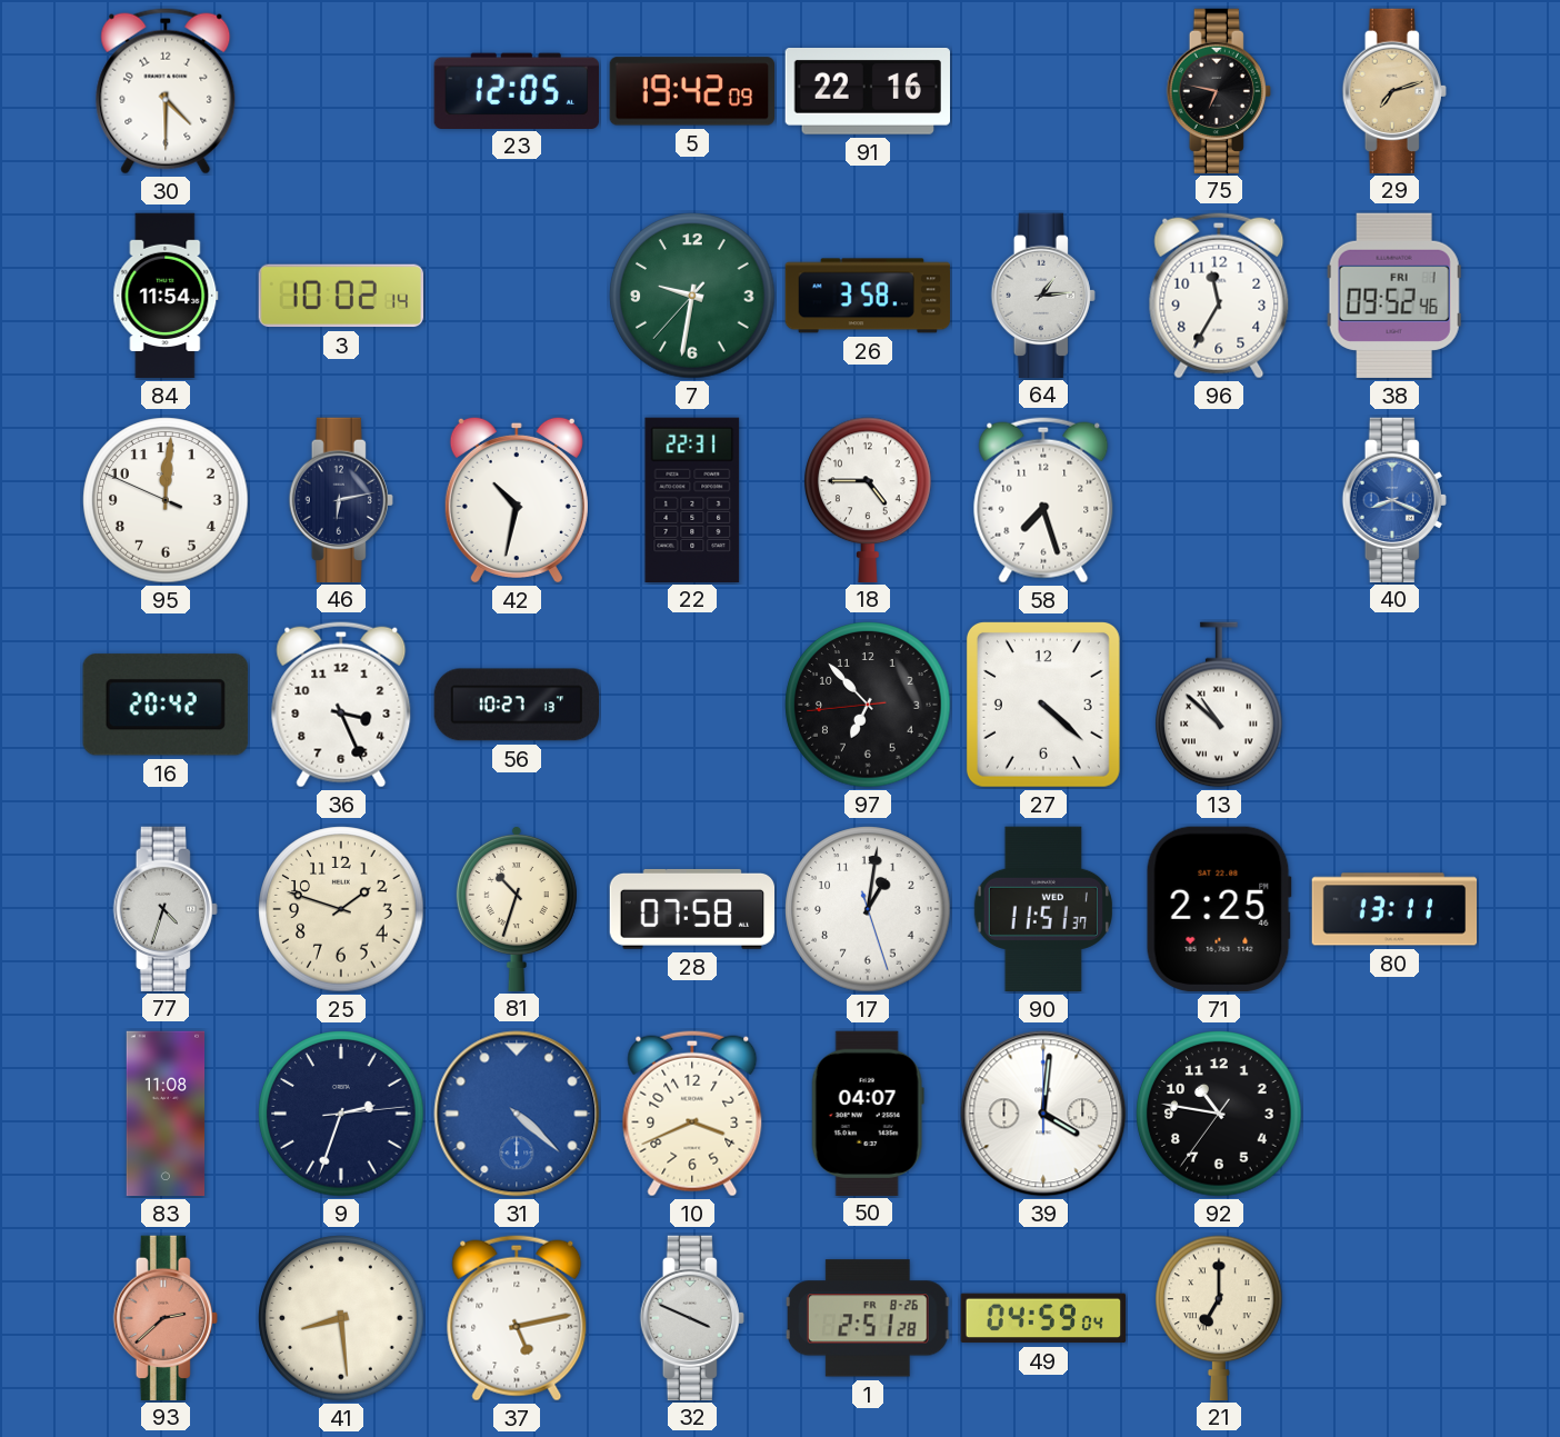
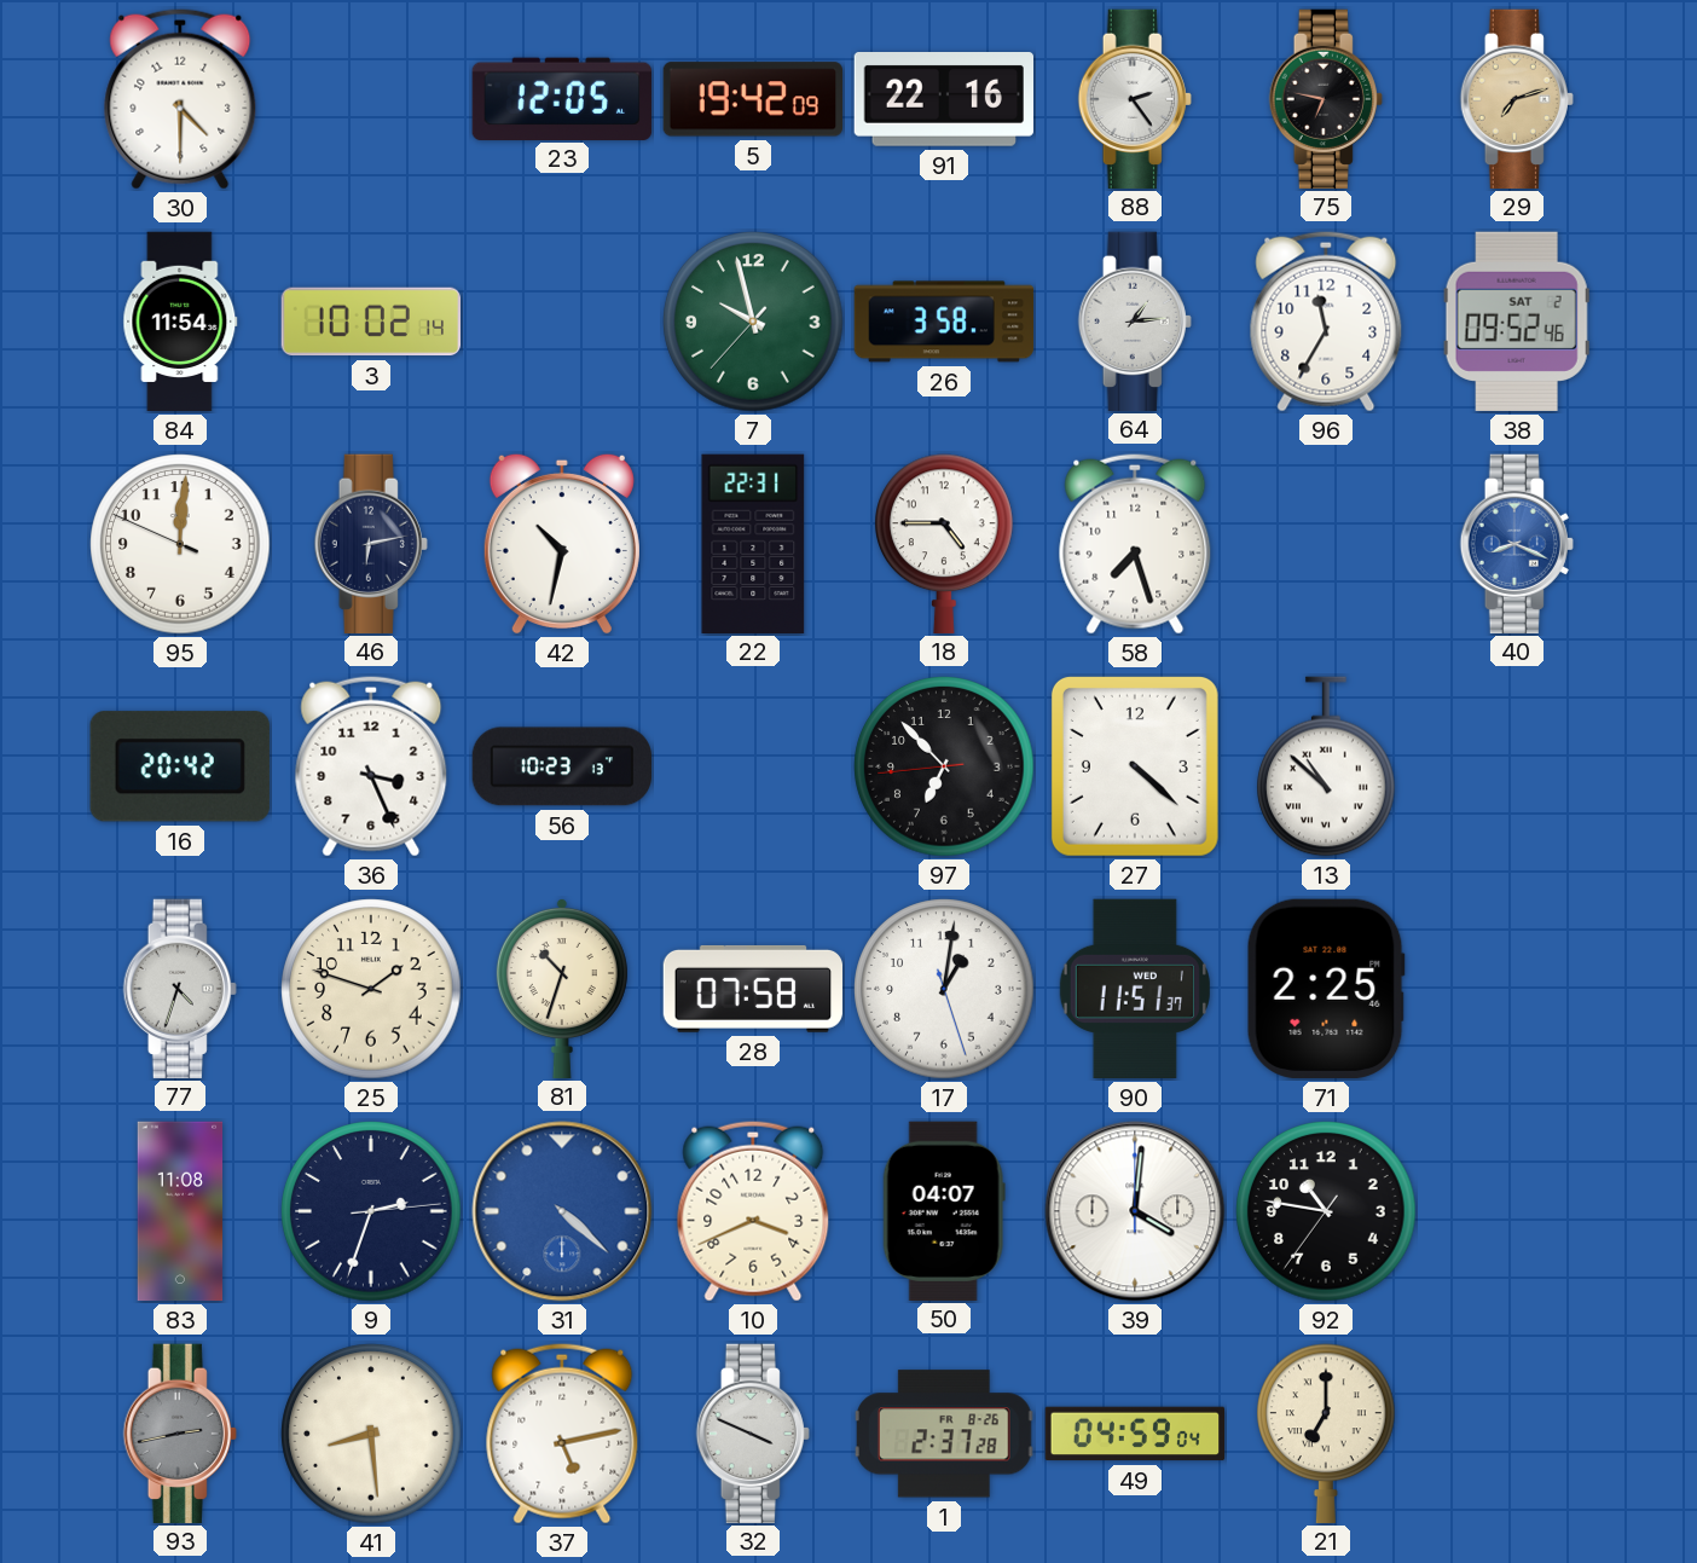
88: none -> 2:24
7: 9:31 -> 9:57
38 date: FRI 1 -> SAT 2
56: 10:27 -> 10:23
80: 13:11 -> none
93: 2:38 -> 2:43
93 dial: salmon -> grey
1: 2:51 -> 2:37
